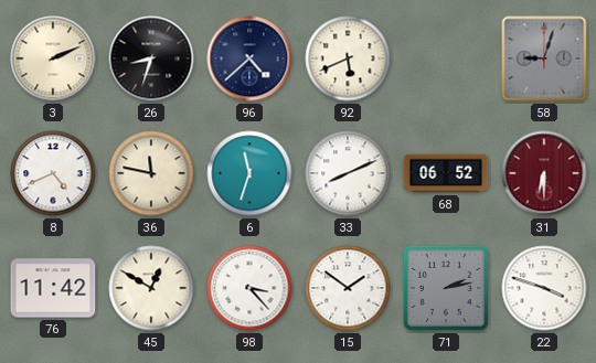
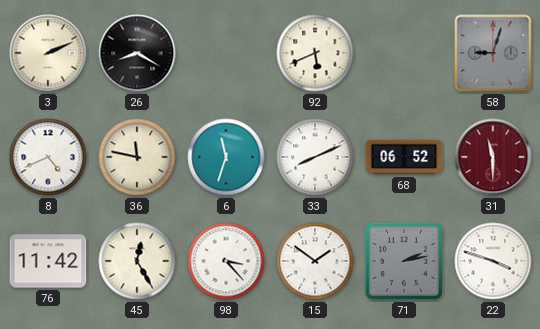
26: 8:33 -> 8:20
96: 4:38 -> none
31: 6:30 -> 11:30
45: 12:50 -> 12:25
